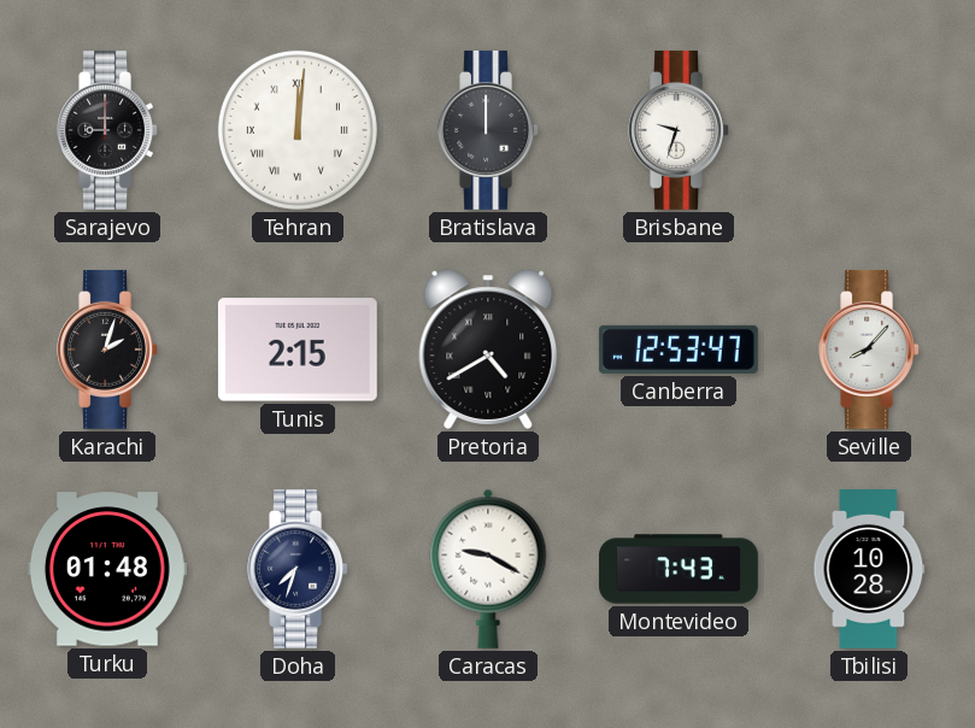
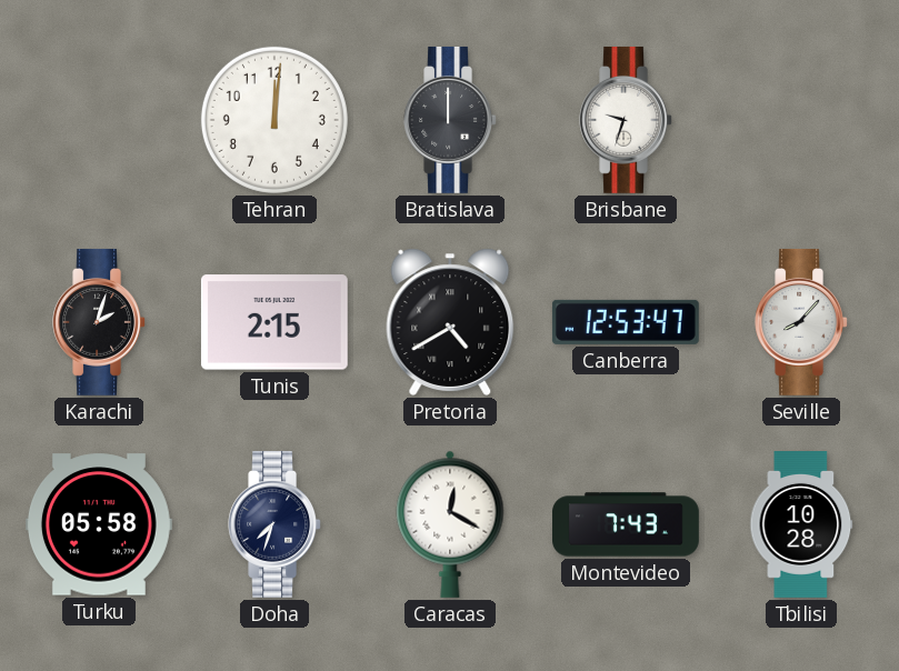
Sarajevo: 9:00 -> none
Tehran numerals: Roman -> Arabic
Turku: 01:48 -> 05:58
Caracas: 9:20 -> 12:20
